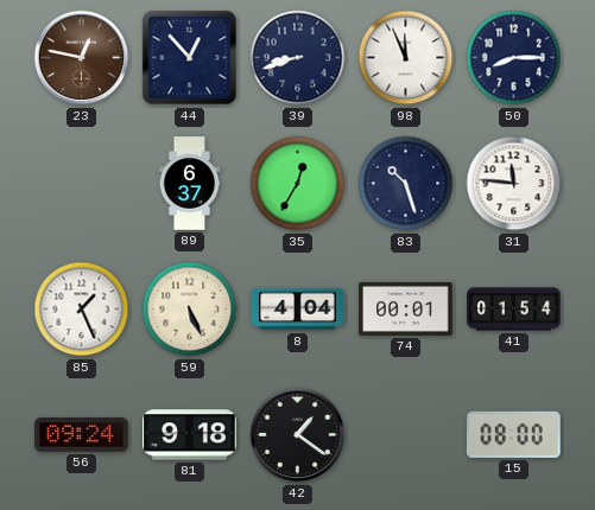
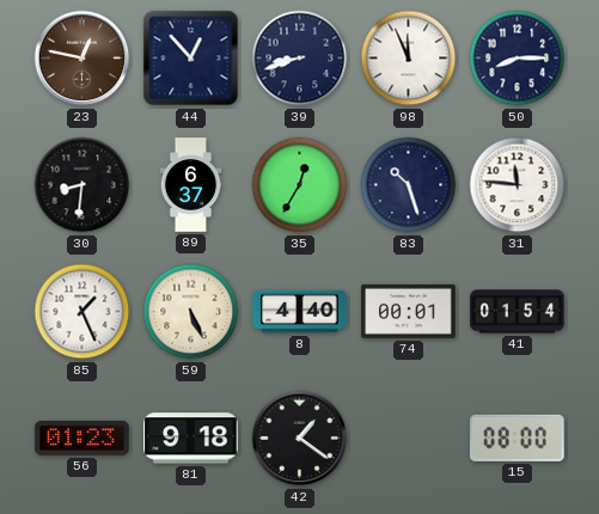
30: none -> 8:31
8: 4:04 -> 4:40
56: 09:24 -> 01:23
